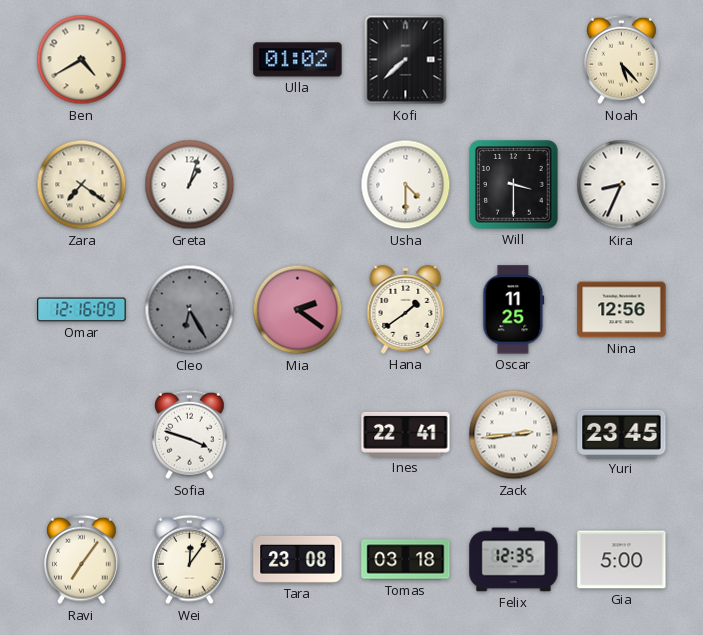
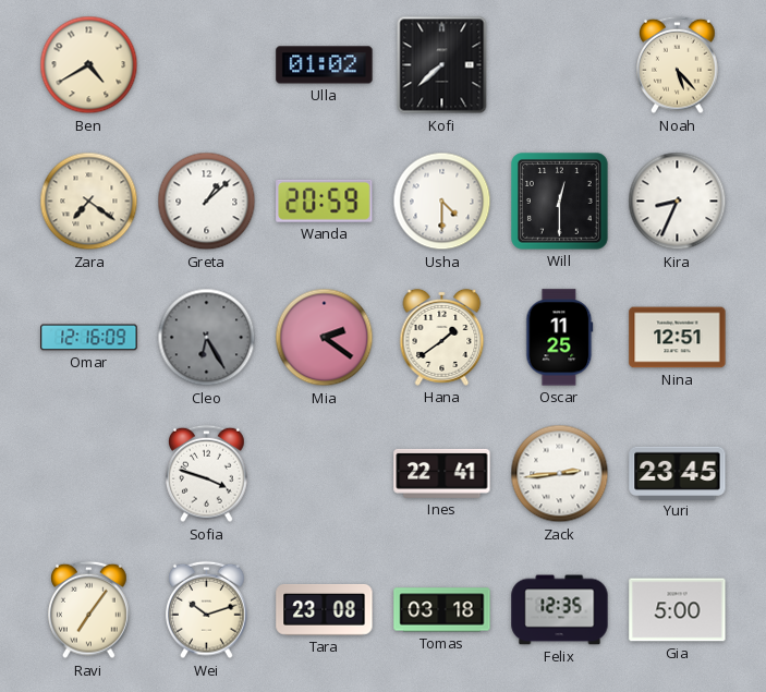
Greta: 1:03 -> 1:08
Wanda: none -> 20:59
Will: 3:30 -> 12:30
Nina: 12:56 -> 12:51
Wei: 12:06 -> 10:12
